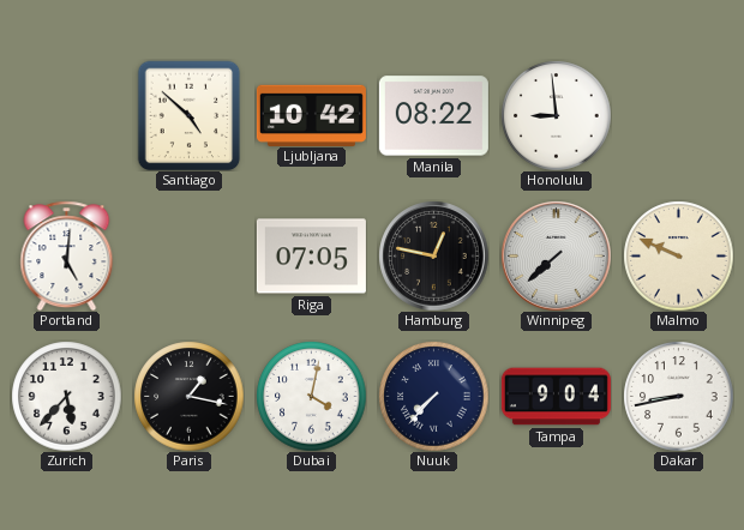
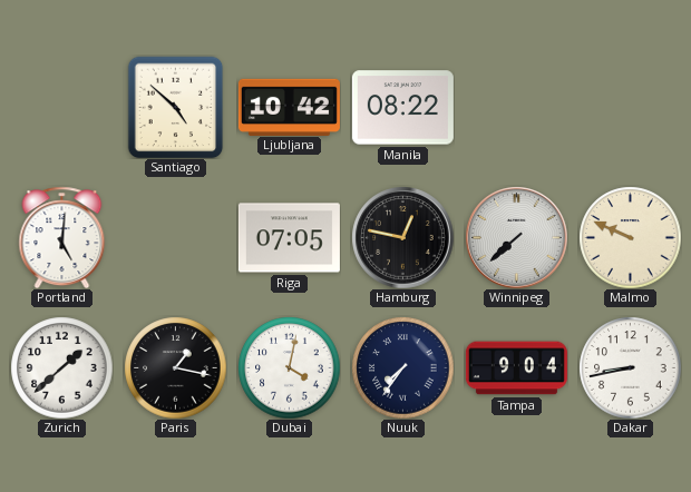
Honolulu: 8:59 -> none
Zurich: 5:37 -> 1:38
Nuuk: 7:37 -> 7:36
